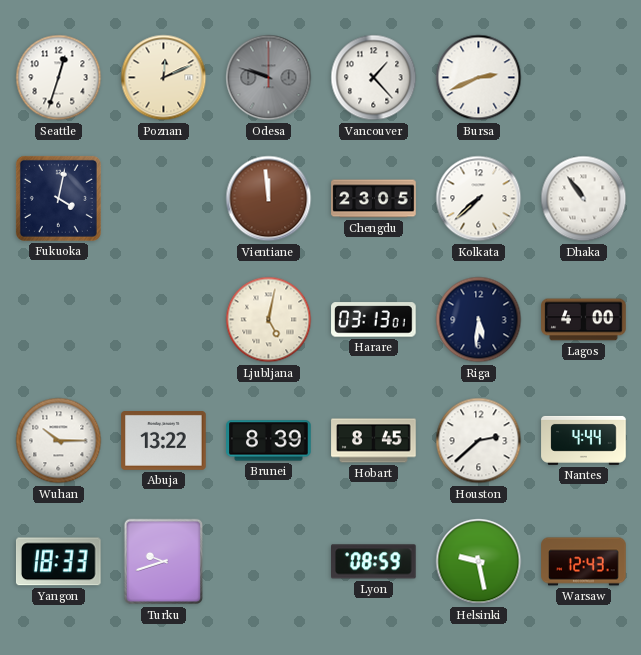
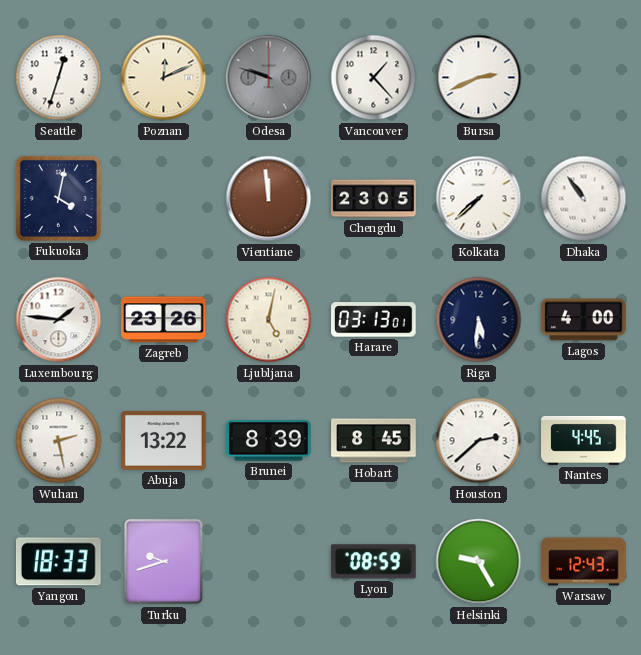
Luxembourg: none -> 1:46
Zagreb: none -> 23:26
Wuhan: 10:15 -> 2:28
Nantes: 4:44 -> 4:45
Helsinki: 9:28 -> 9:25
